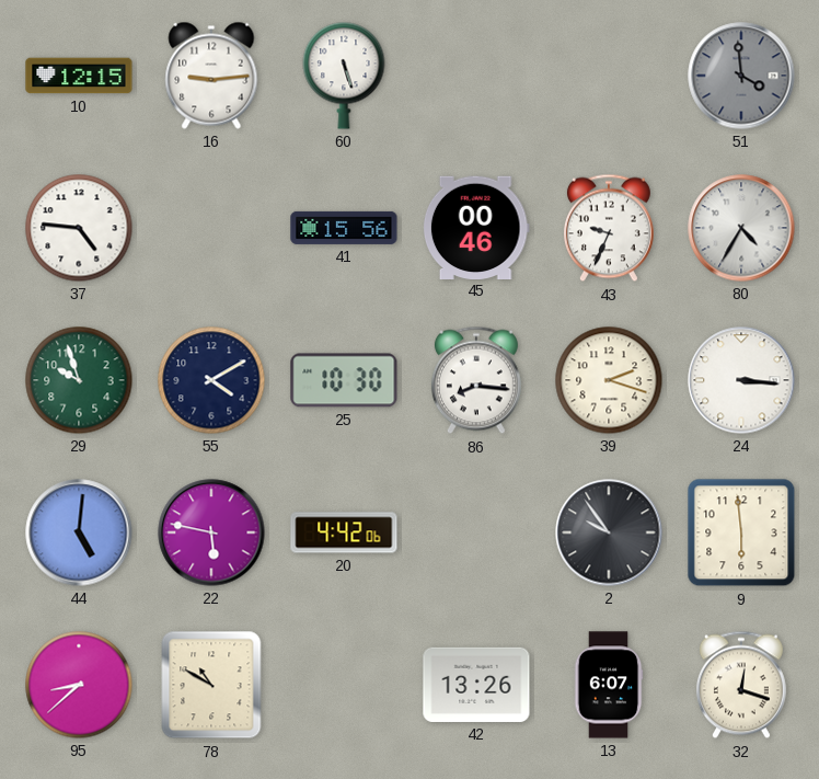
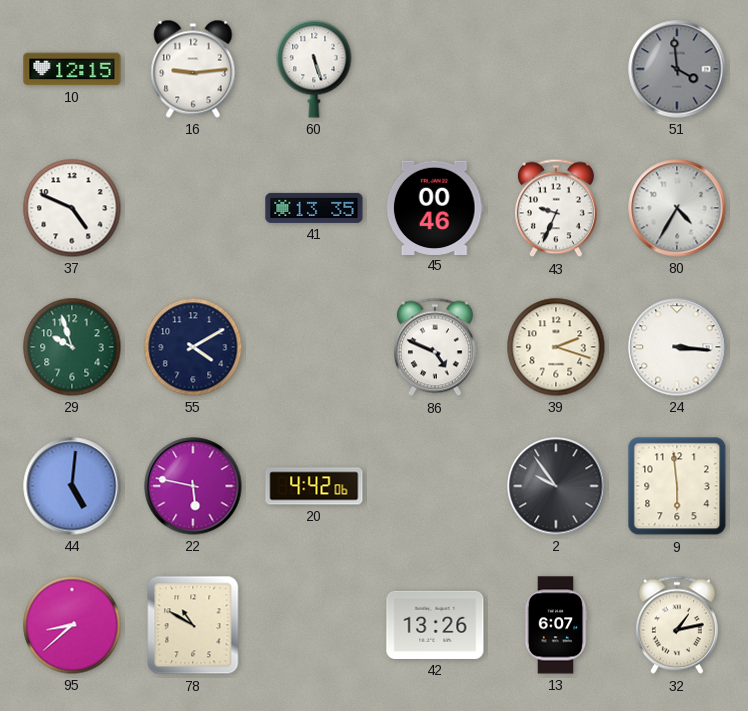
37: 4:46 -> 4:49
41: 15:56 -> 13:35
25: 10:30 -> none
86: 8:16 -> 4:49
32: 12:18 -> 1:13
